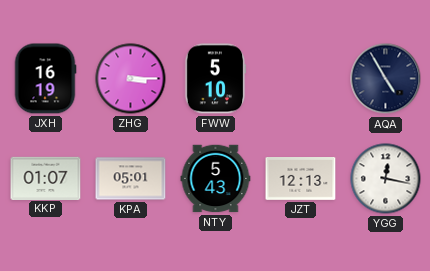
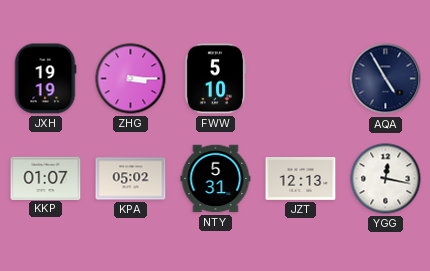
JXH: 16:19 -> 19:19
KPA: 05:01 -> 05:02
NTY: 5:43 -> 5:31
